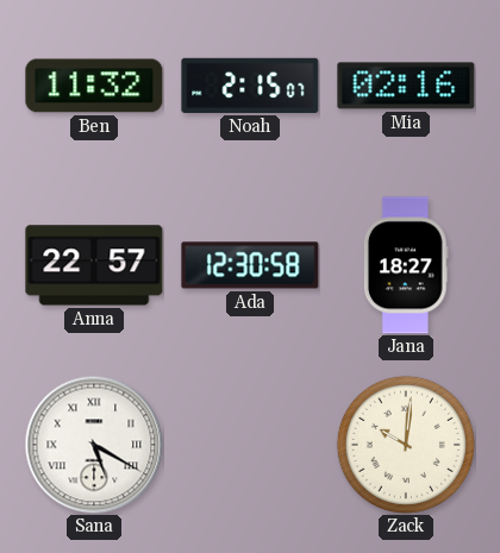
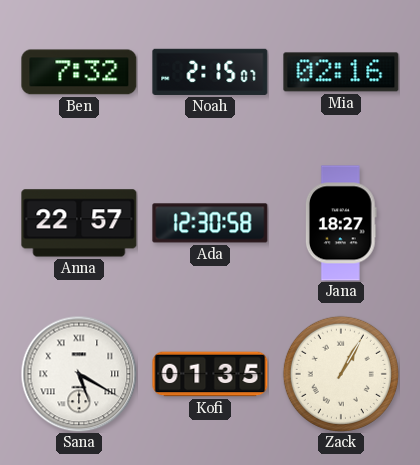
Ben: 11:32 -> 7:32
Kofi: none -> 01:35
Zack: 10:01 -> 1:05
